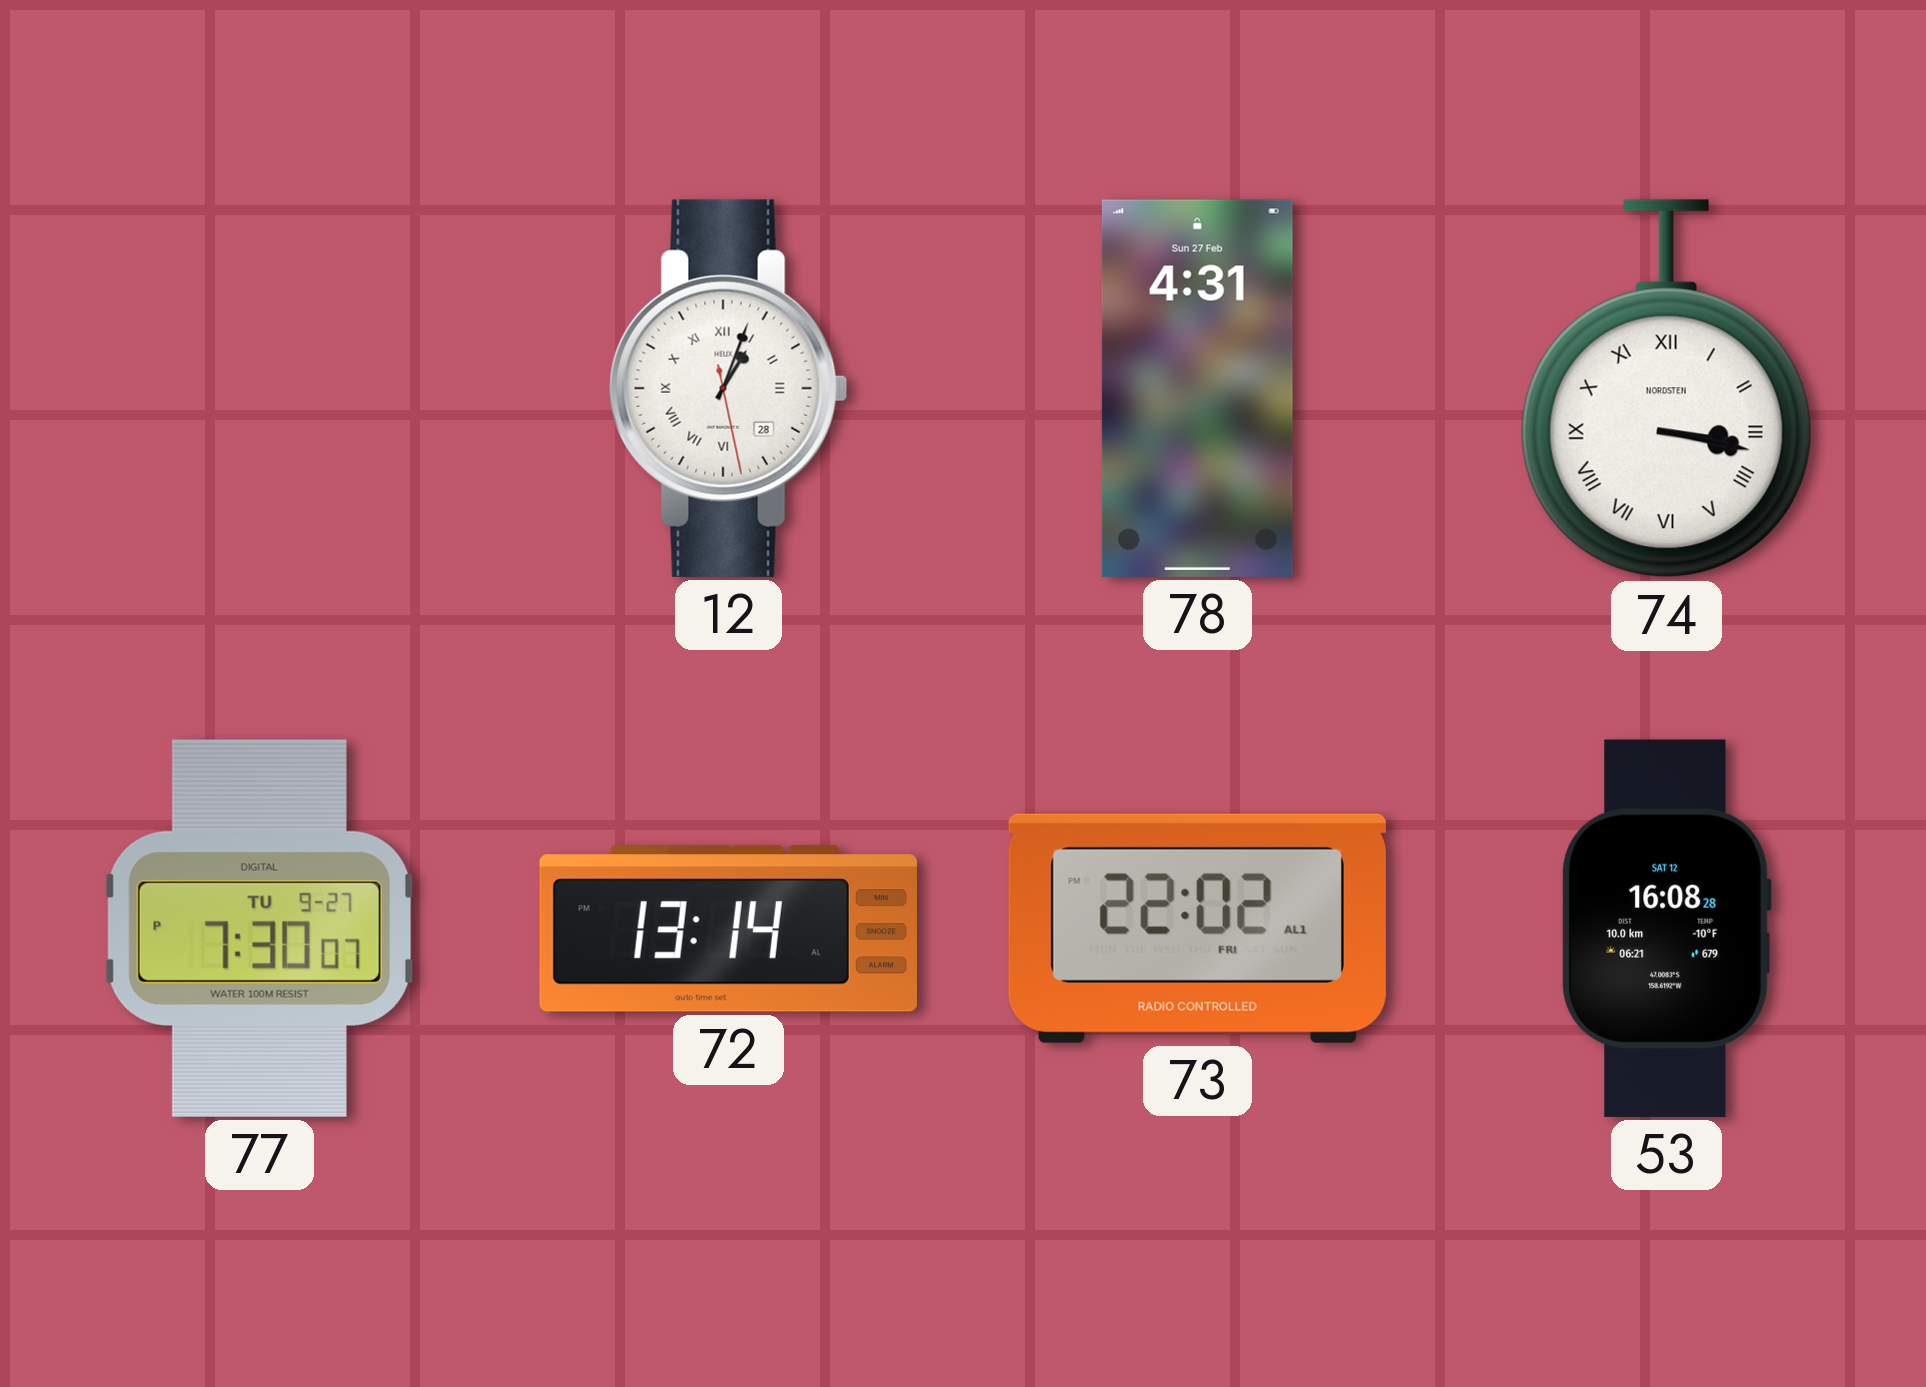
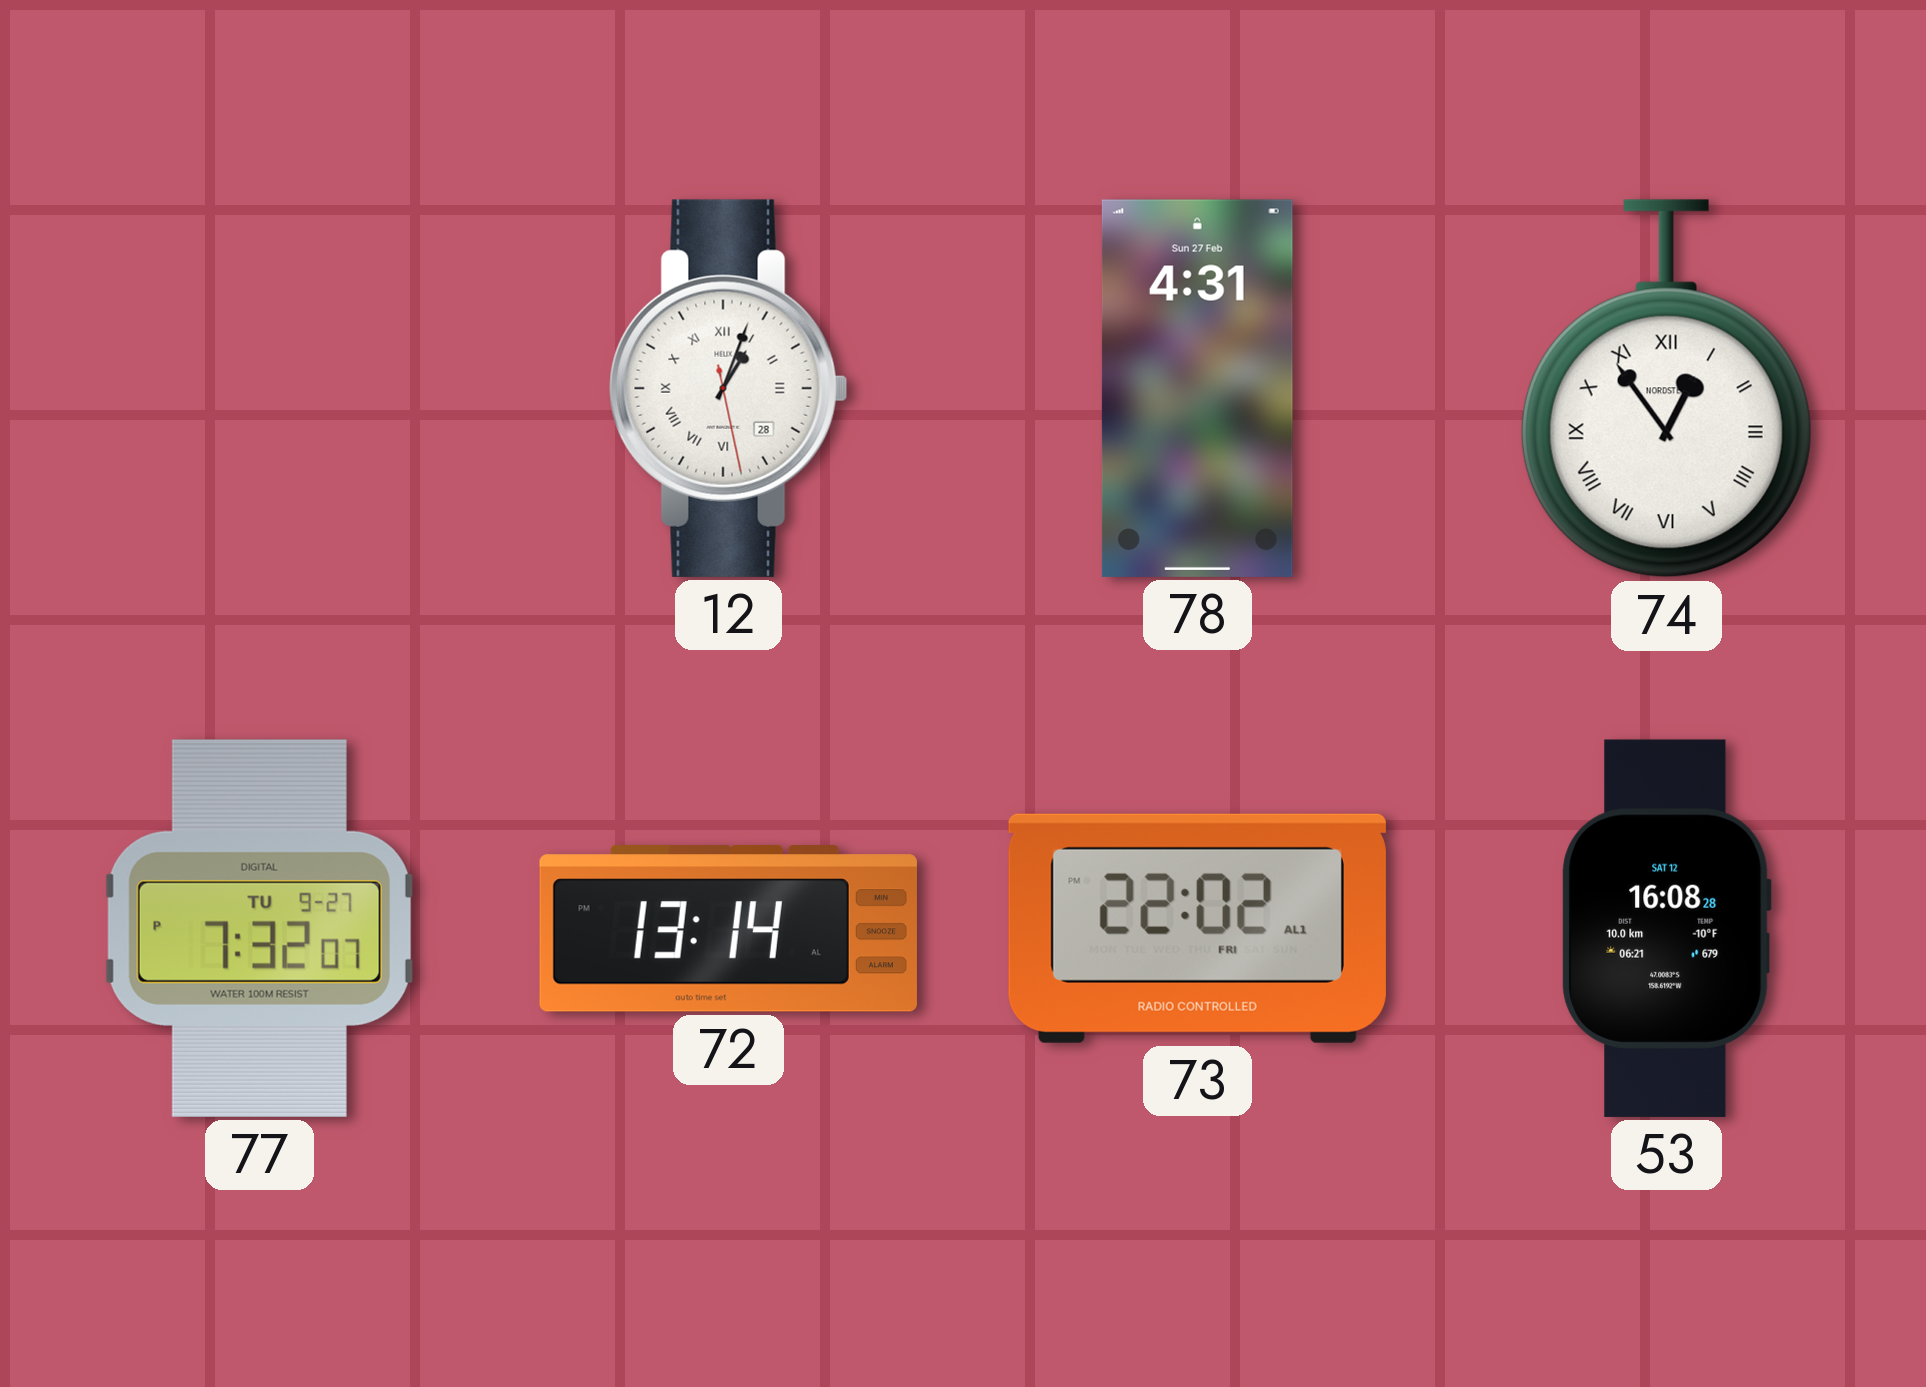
74: 3:17 -> 12:54
77: 7:30 -> 7:32
